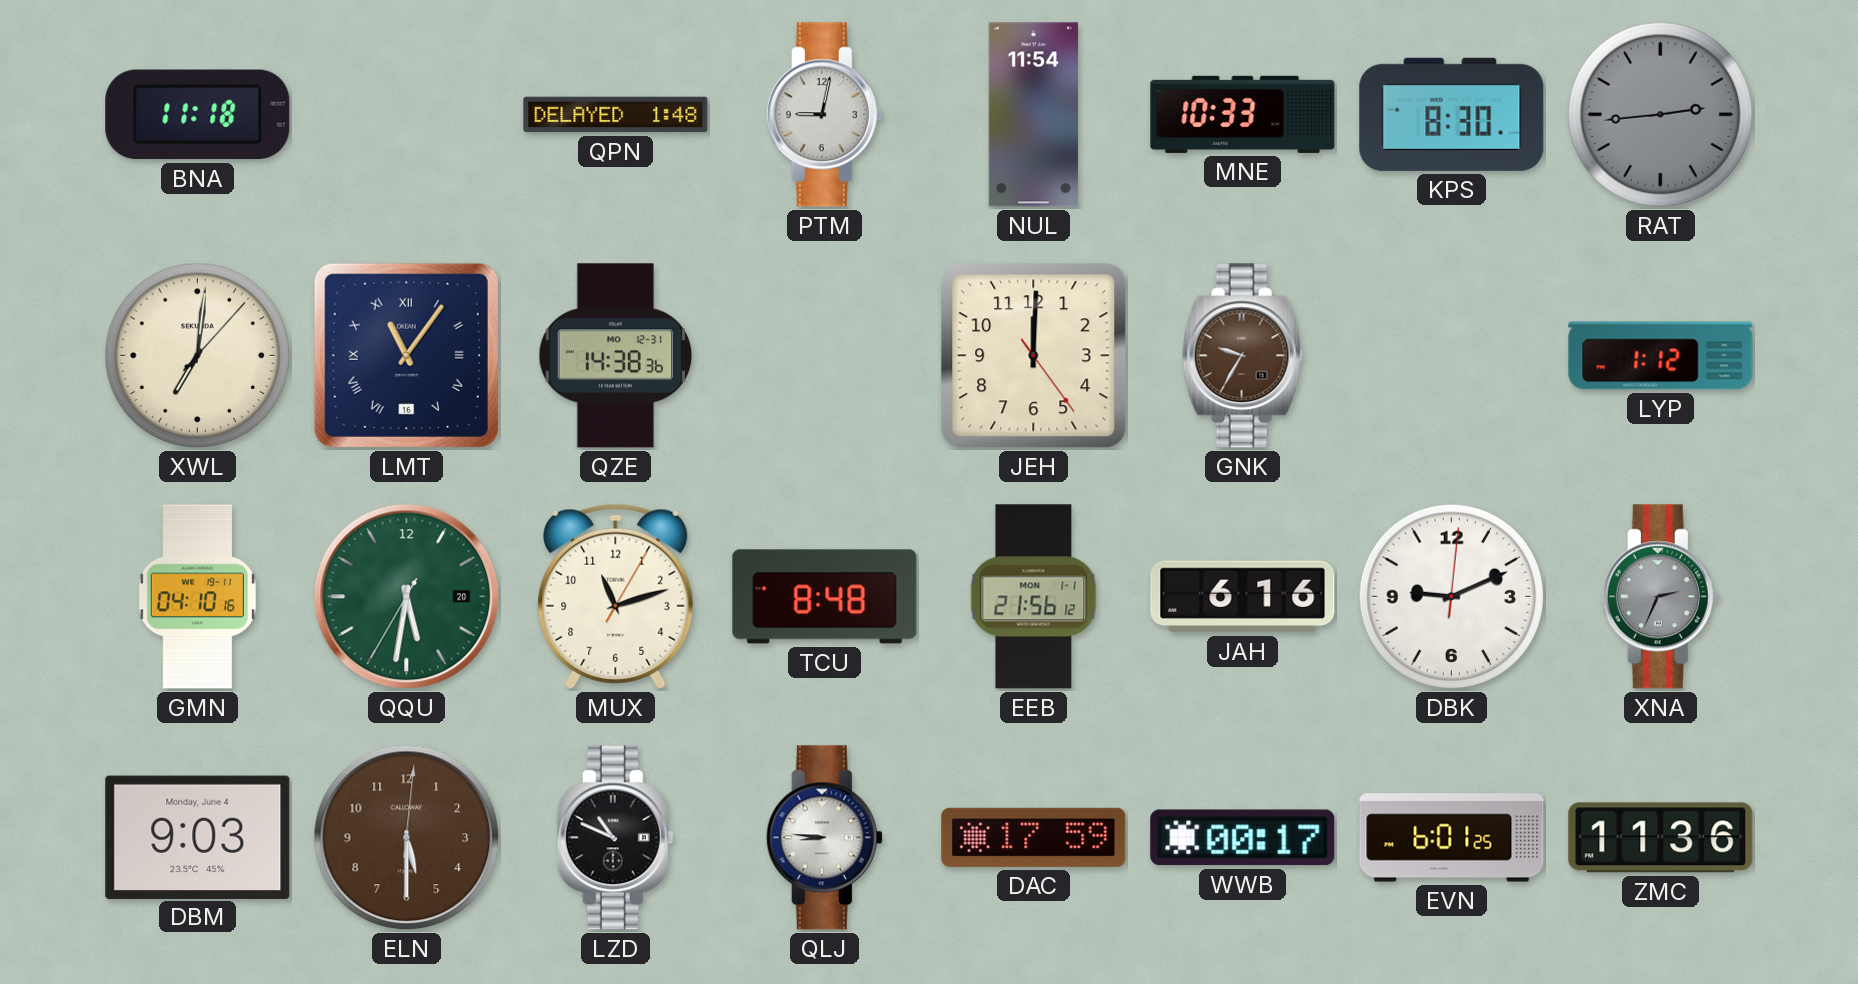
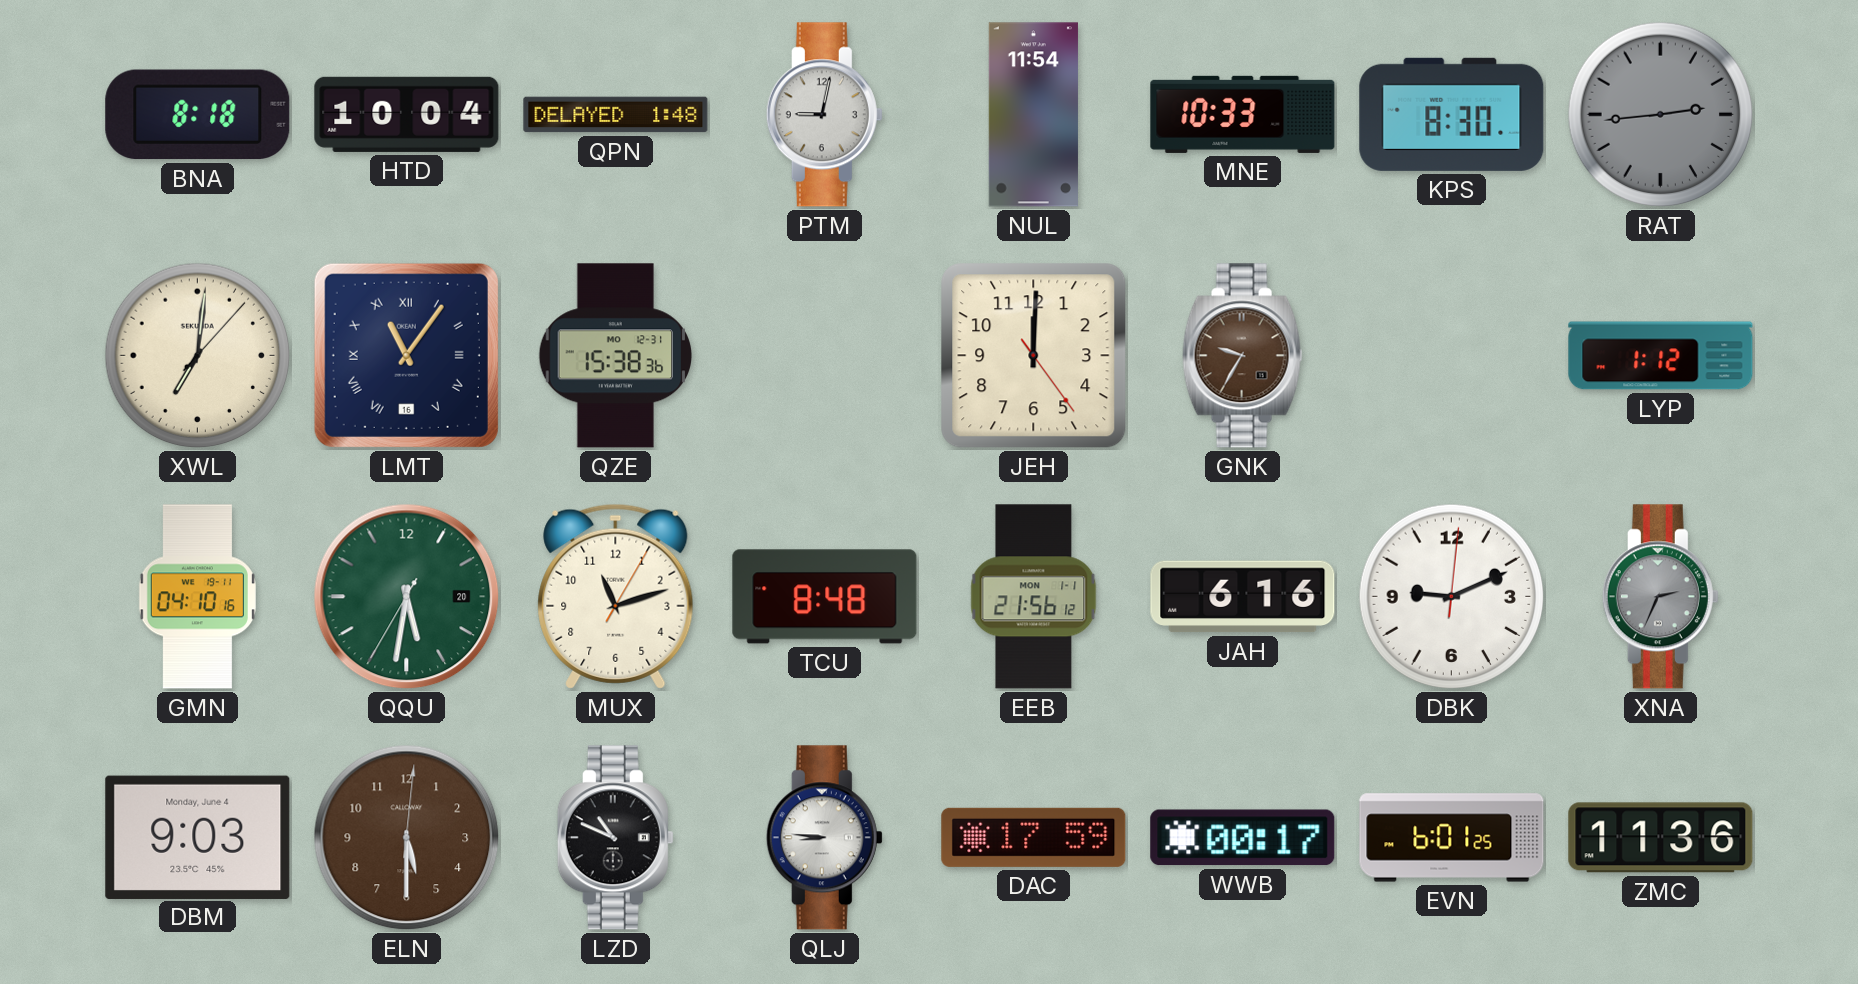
BNA: 11:18 -> 8:18
HTD: none -> 10:04
QZE: 14:38 -> 15:38
